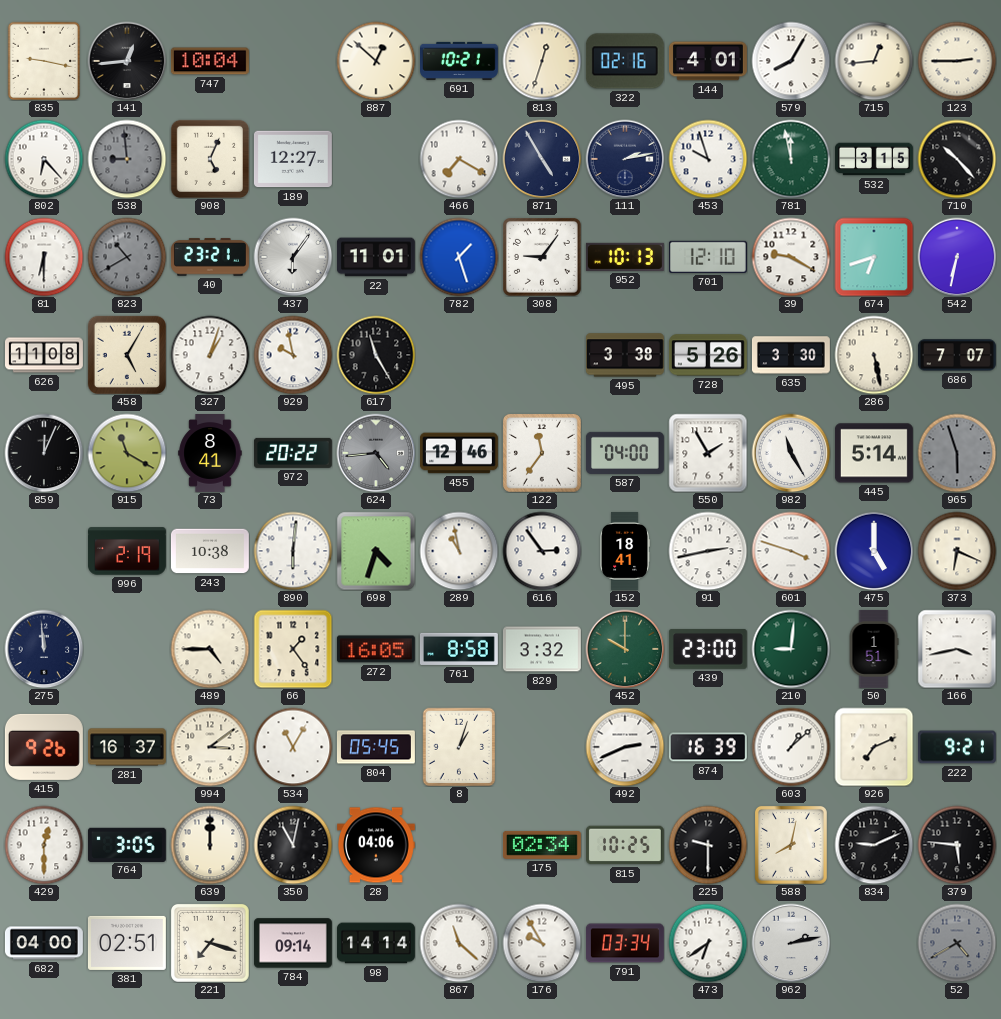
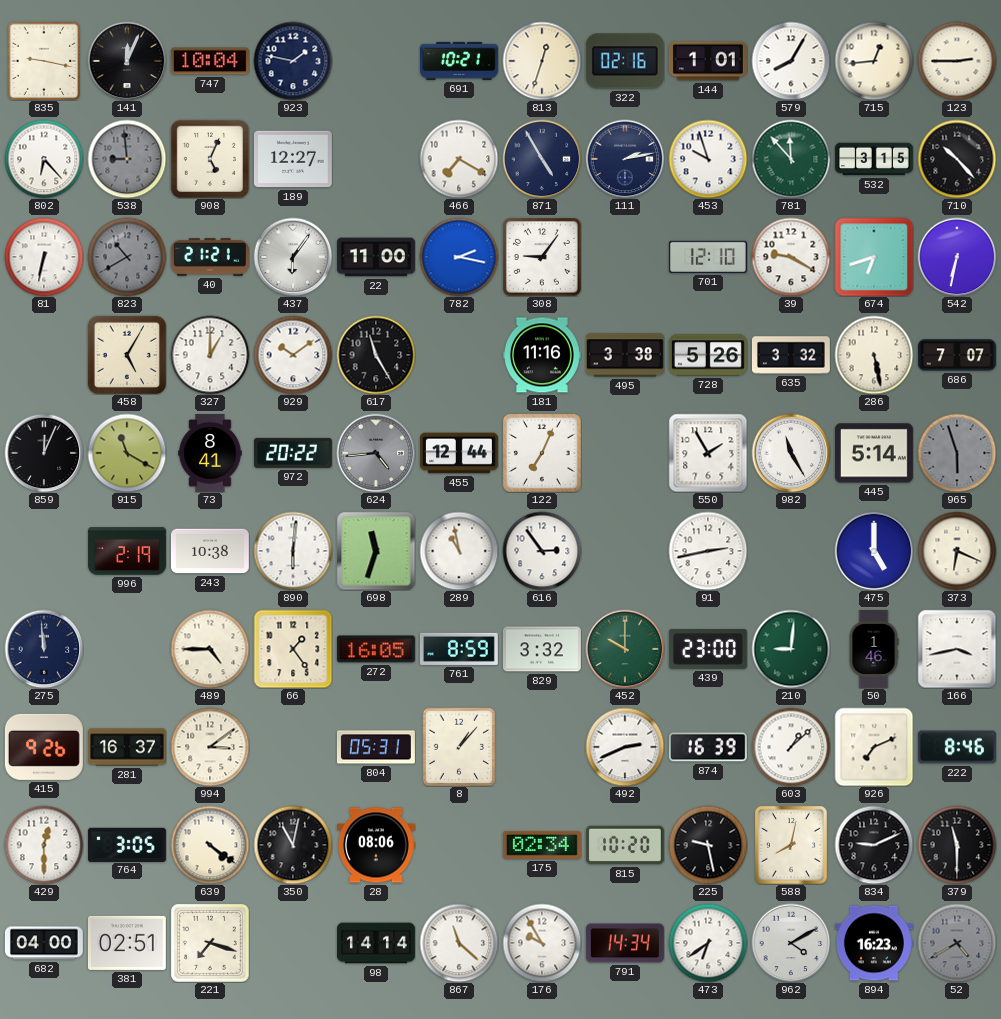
141: 12:44 -> 12:04
923: none -> 1:47
887: 12:52 -> none
144: 4:01 -> 1:01
781: 11:58 -> 11:53
81: 6:30 -> 6:32
40: 23:21 -> 21:21
22: 11:01 -> 11:00
782: 1:27 -> 2:17
952: 10:13 -> none
626: 11:08 -> none
327: 1:03 -> 1:00
929: 9:58 -> 10:09
181: none -> 11:16
635: 3:30 -> 3:32
455: 12:46 -> 12:44
122: 11:36 -> 7:04
587: 04:00 -> none
698: 4:33 -> 11:33
152: 18:41 -> none
601: 3:48 -> none
761: 8:58 -> 8:59
50: 1:51 -> 1:46
534: 11:05 -> none
804: 05:45 -> 05:31
8: 1:03 -> 1:07
222: 9:21 -> 8:46
639: 12:00 -> 4:21
28: 04:06 -> 08:06
815: 10:25 -> 10:20
225: 9:30 -> 9:28
379: 5:46 -> 11:30
784: 09:14 -> none
791: 03:34 -> 14:34
962: 2:13 -> 4:10
894: none -> 16:23
